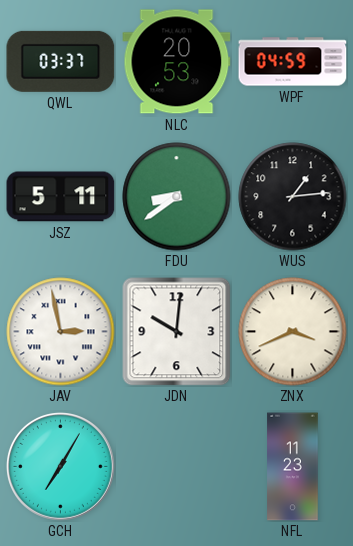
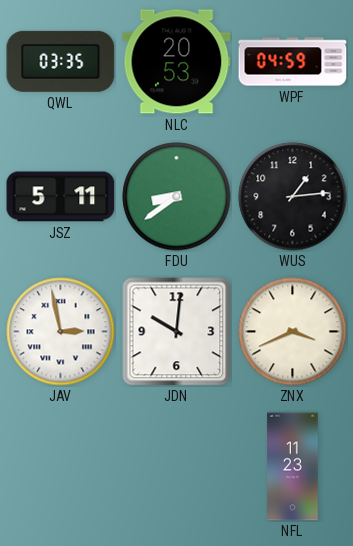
QWL: 03:37 -> 03:35
GCH: 7:05 -> none
